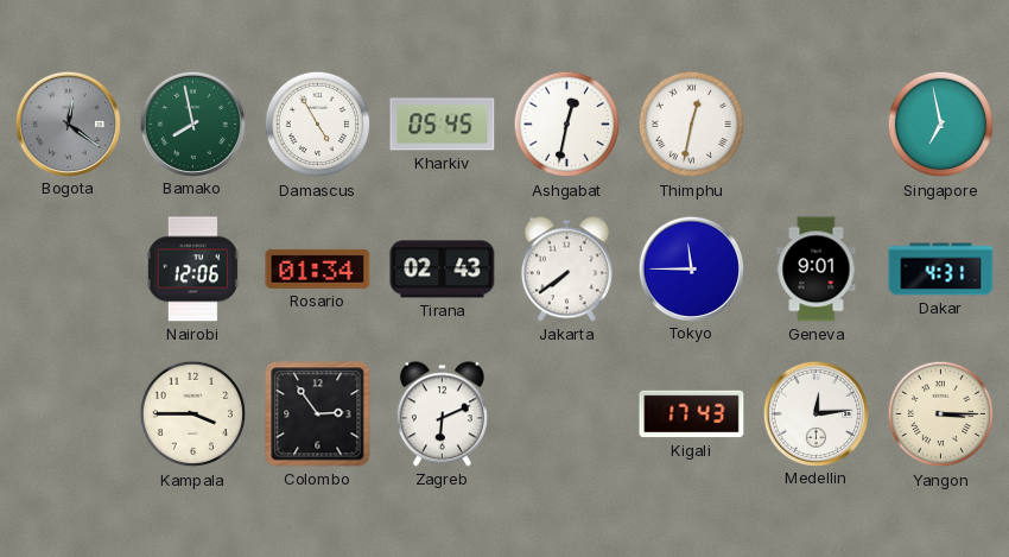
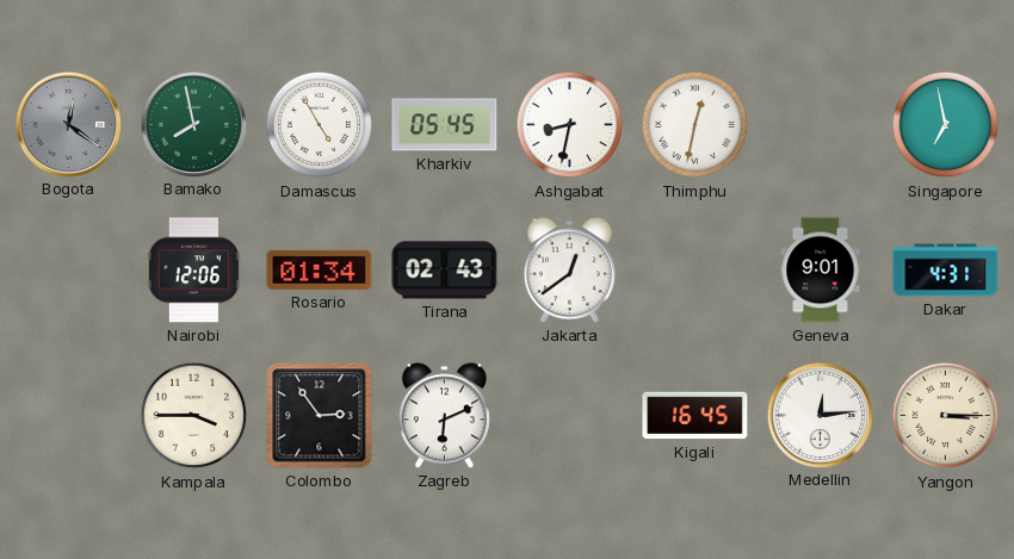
Ashgabat: 12:32 -> 8:32
Jakarta: 7:39 -> 12:39
Tokyo: 11:45 -> none
Kigali: 17:43 -> 16:45
